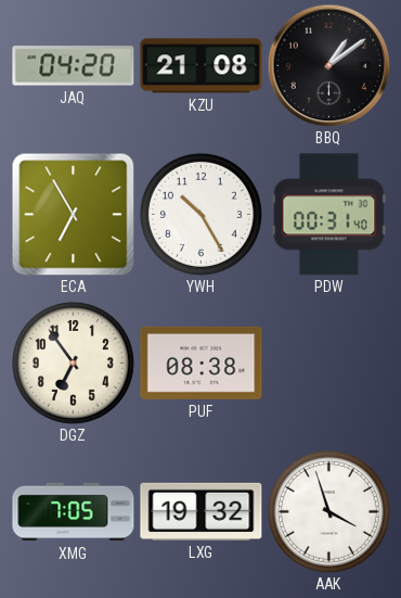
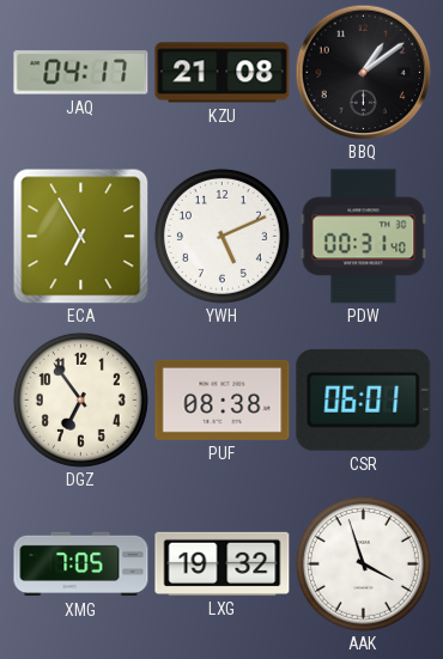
JAQ: 04:20 -> 04:17
YWH: 10:25 -> 5:11
CSR: none -> 06:01
